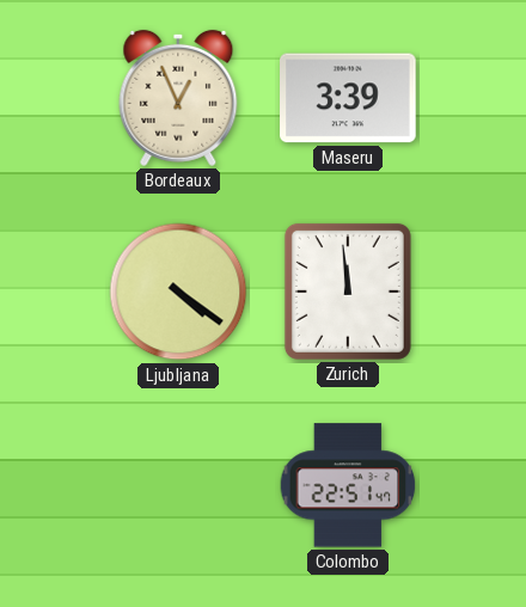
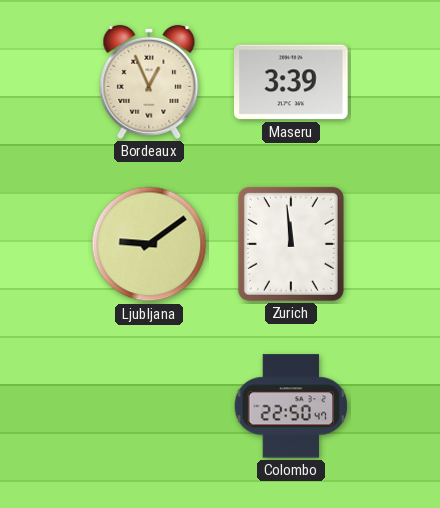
Ljubljana: 4:21 -> 9:09
Colombo: 22:51 -> 22:50
